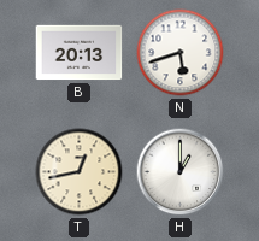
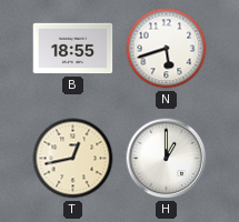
B: 20:13 -> 18:55
